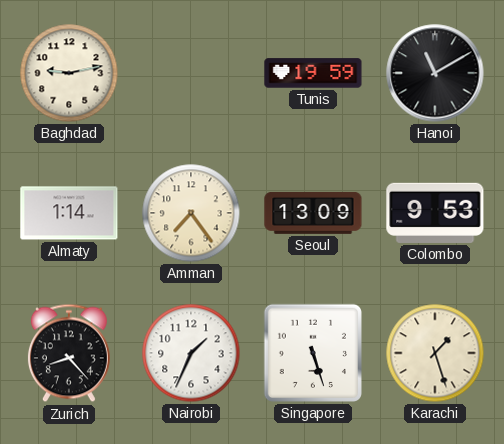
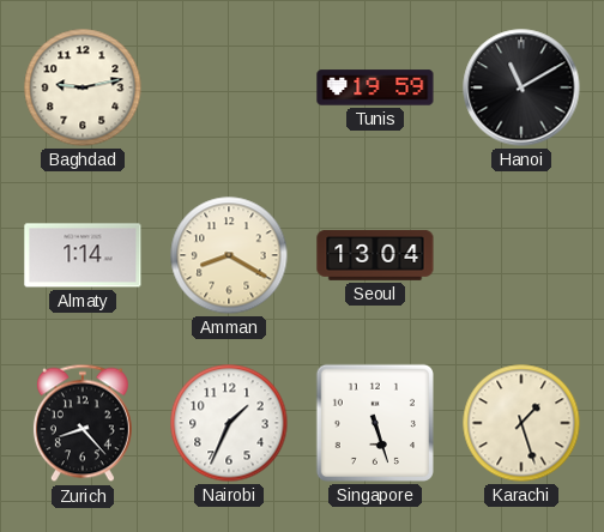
Amman: 7:24 -> 8:20
Seoul: 13:09 -> 13:04
Colombo: 9:53 -> none
